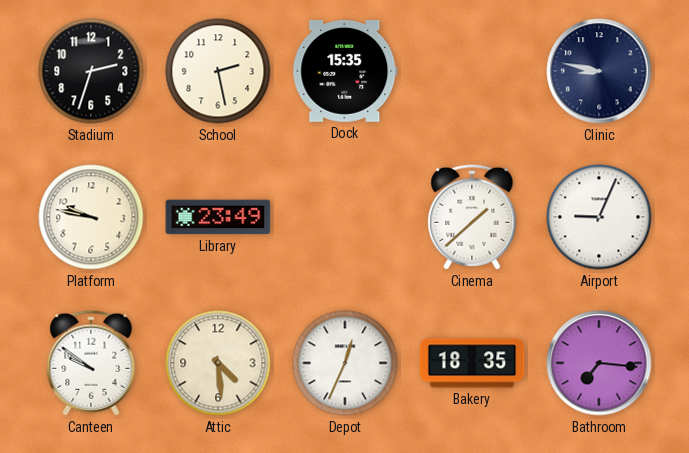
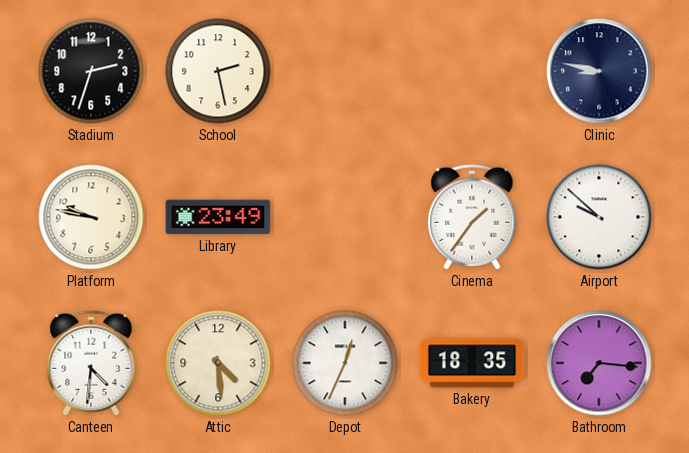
Dock: 15:35 -> none
Cinema: 1:38 -> 1:36
Airport: 9:04 -> 9:52
Canteen: 9:51 -> 4:31
